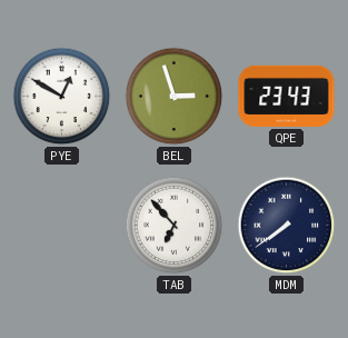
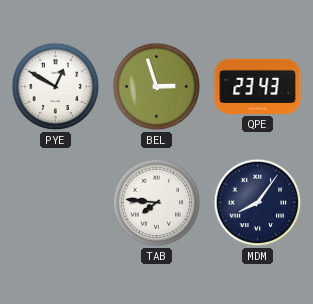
TAB: 6:53 -> 7:46
MDM: 7:39 -> 8:06
